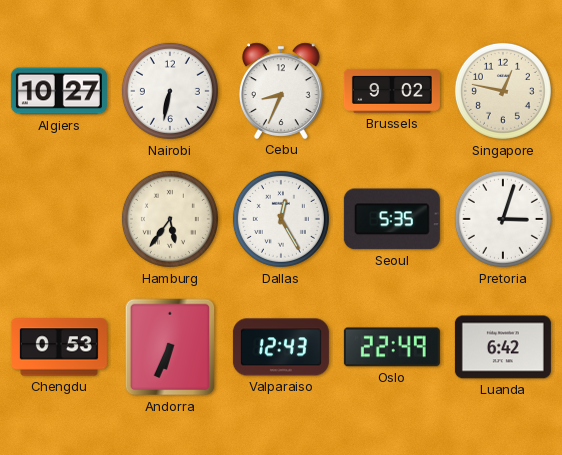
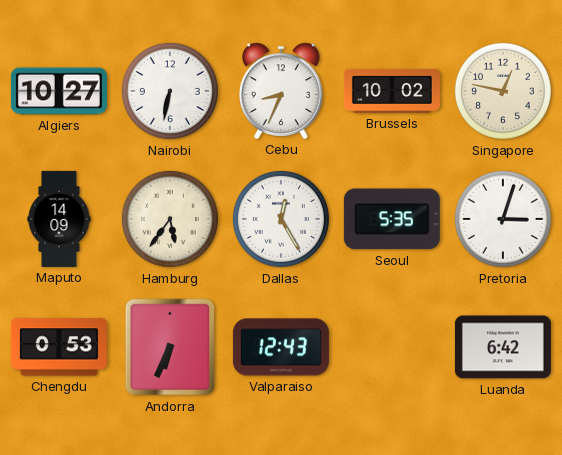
Brussels: 9:02 -> 10:02
Maputo: none -> 14:09
Oslo: 22:49 -> none
